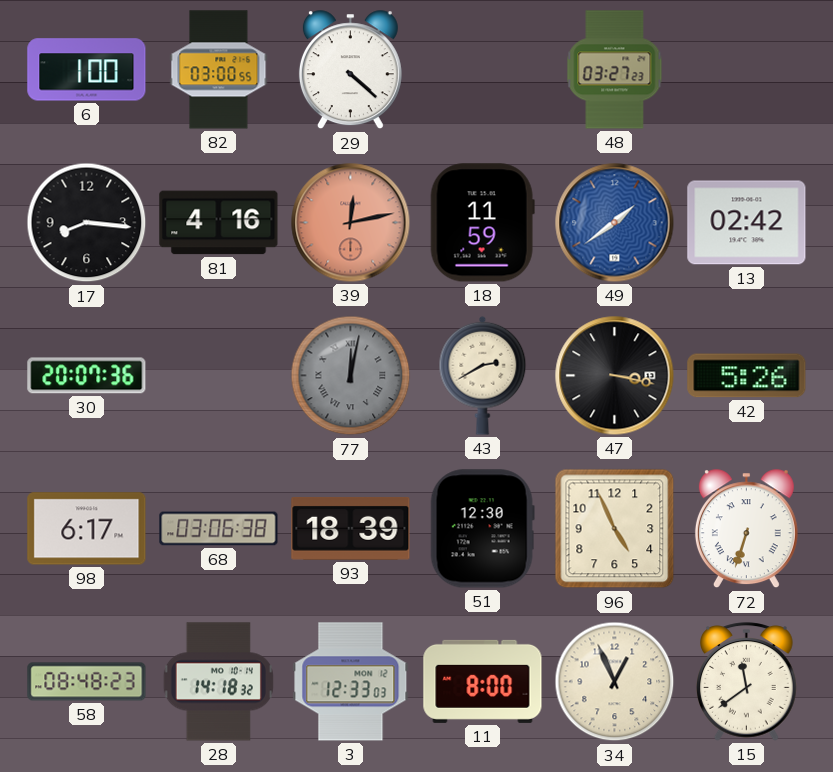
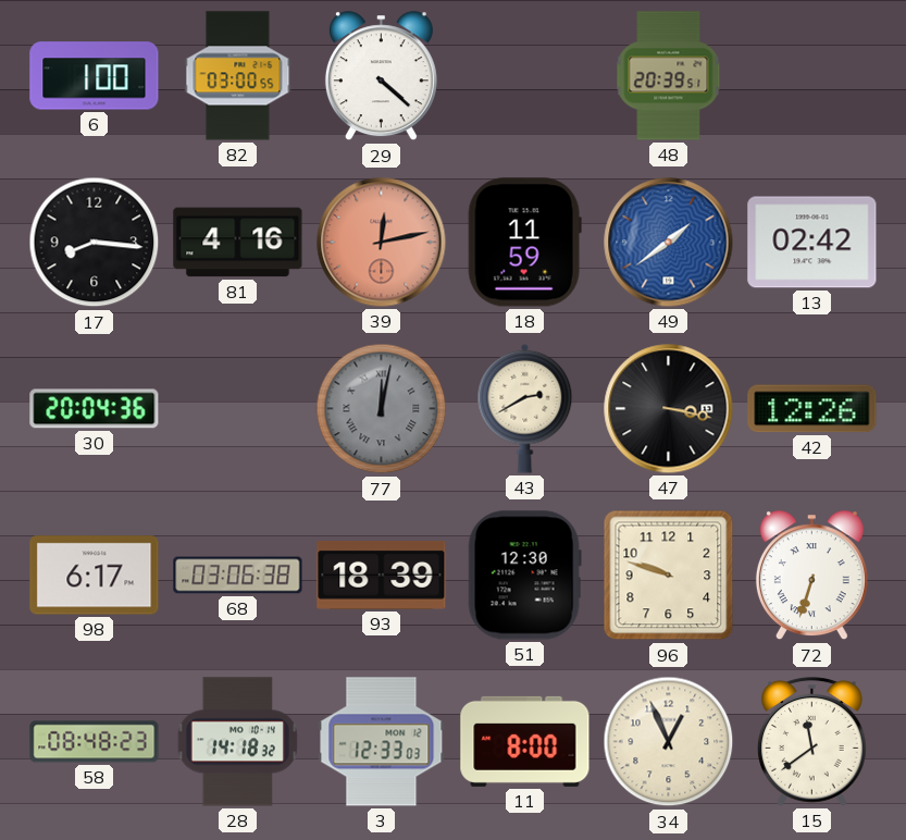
48: 03:27 -> 20:39
30: 20:07 -> 20:04
42: 5:26 -> 12:26
96: 4:56 -> 9:48
